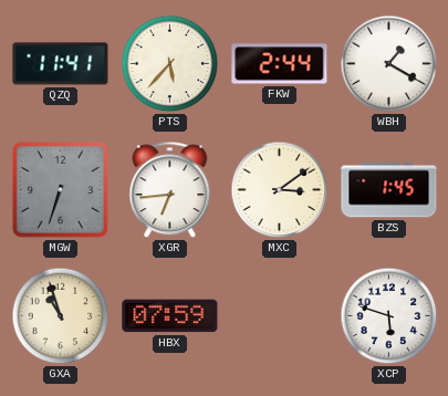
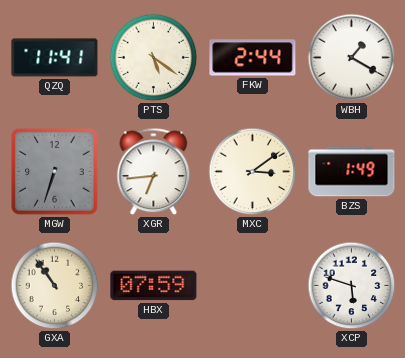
PTS: 5:37 -> 5:21
BZS: 1:45 -> 1:49
GXA: 10:57 -> 10:54
